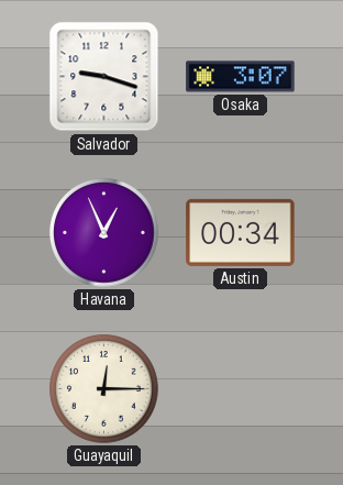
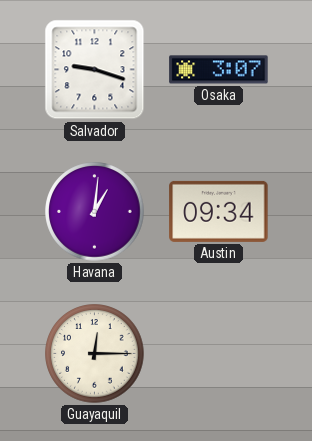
Havana: 12:56 -> 1:01
Austin: 00:34 -> 09:34
